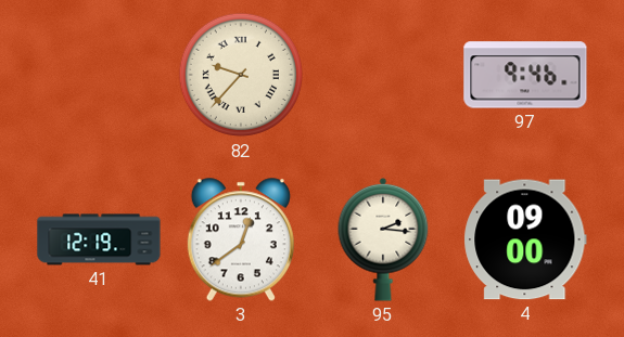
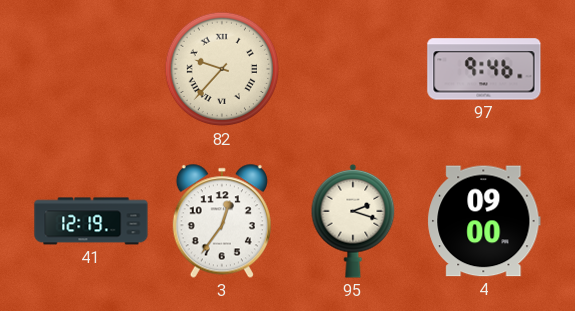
3: 12:39 -> 12:36
95: 2:16 -> 2:18
